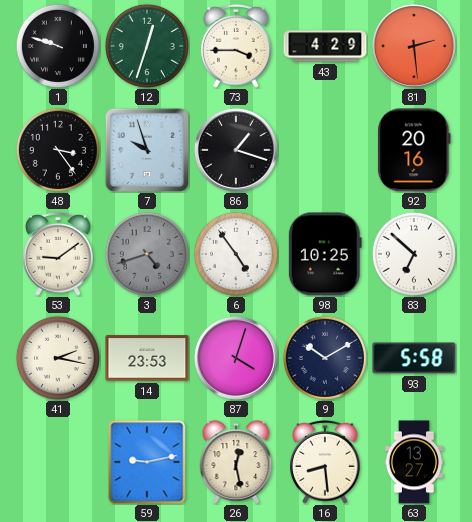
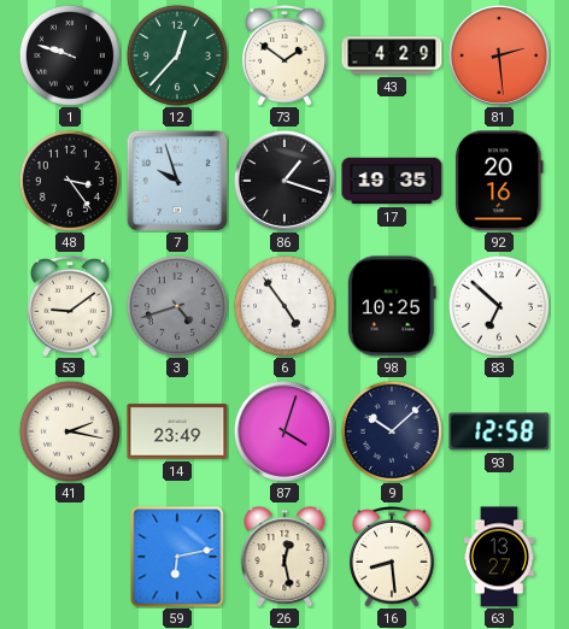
12: 12:33 -> 12:37
73: 3:45 -> 1:51
17: none -> 19:35
14: 23:53 -> 23:49
9: 10:10 -> 10:08
93: 5:58 -> 12:58
59: 9:13 -> 6:13
